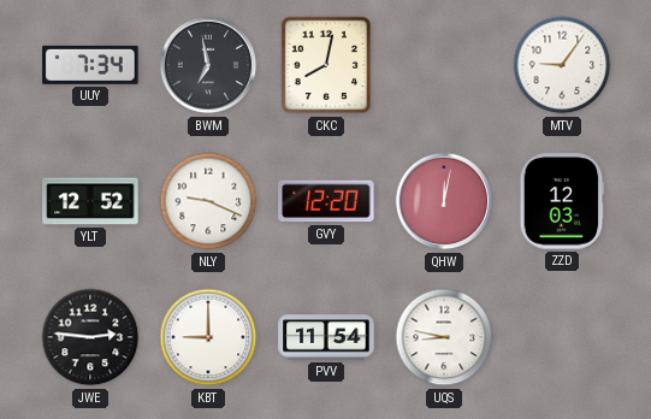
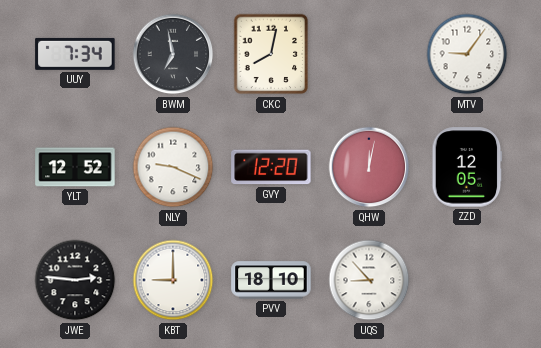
ZZD: 12:03 -> 12:05
PVV: 11:54 -> 18:10
UQS: 8:47 -> 8:53
